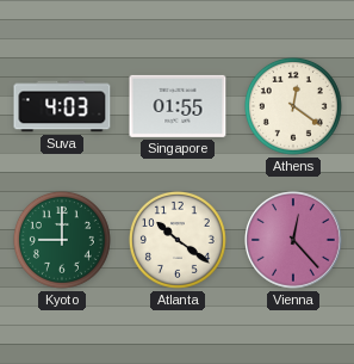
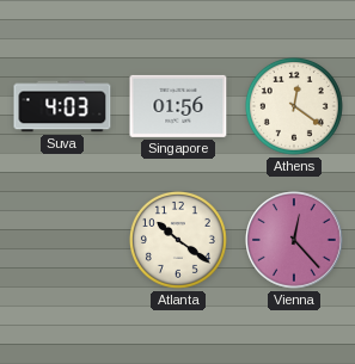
Singapore: 01:55 -> 01:56
Kyoto: 9:00 -> none
